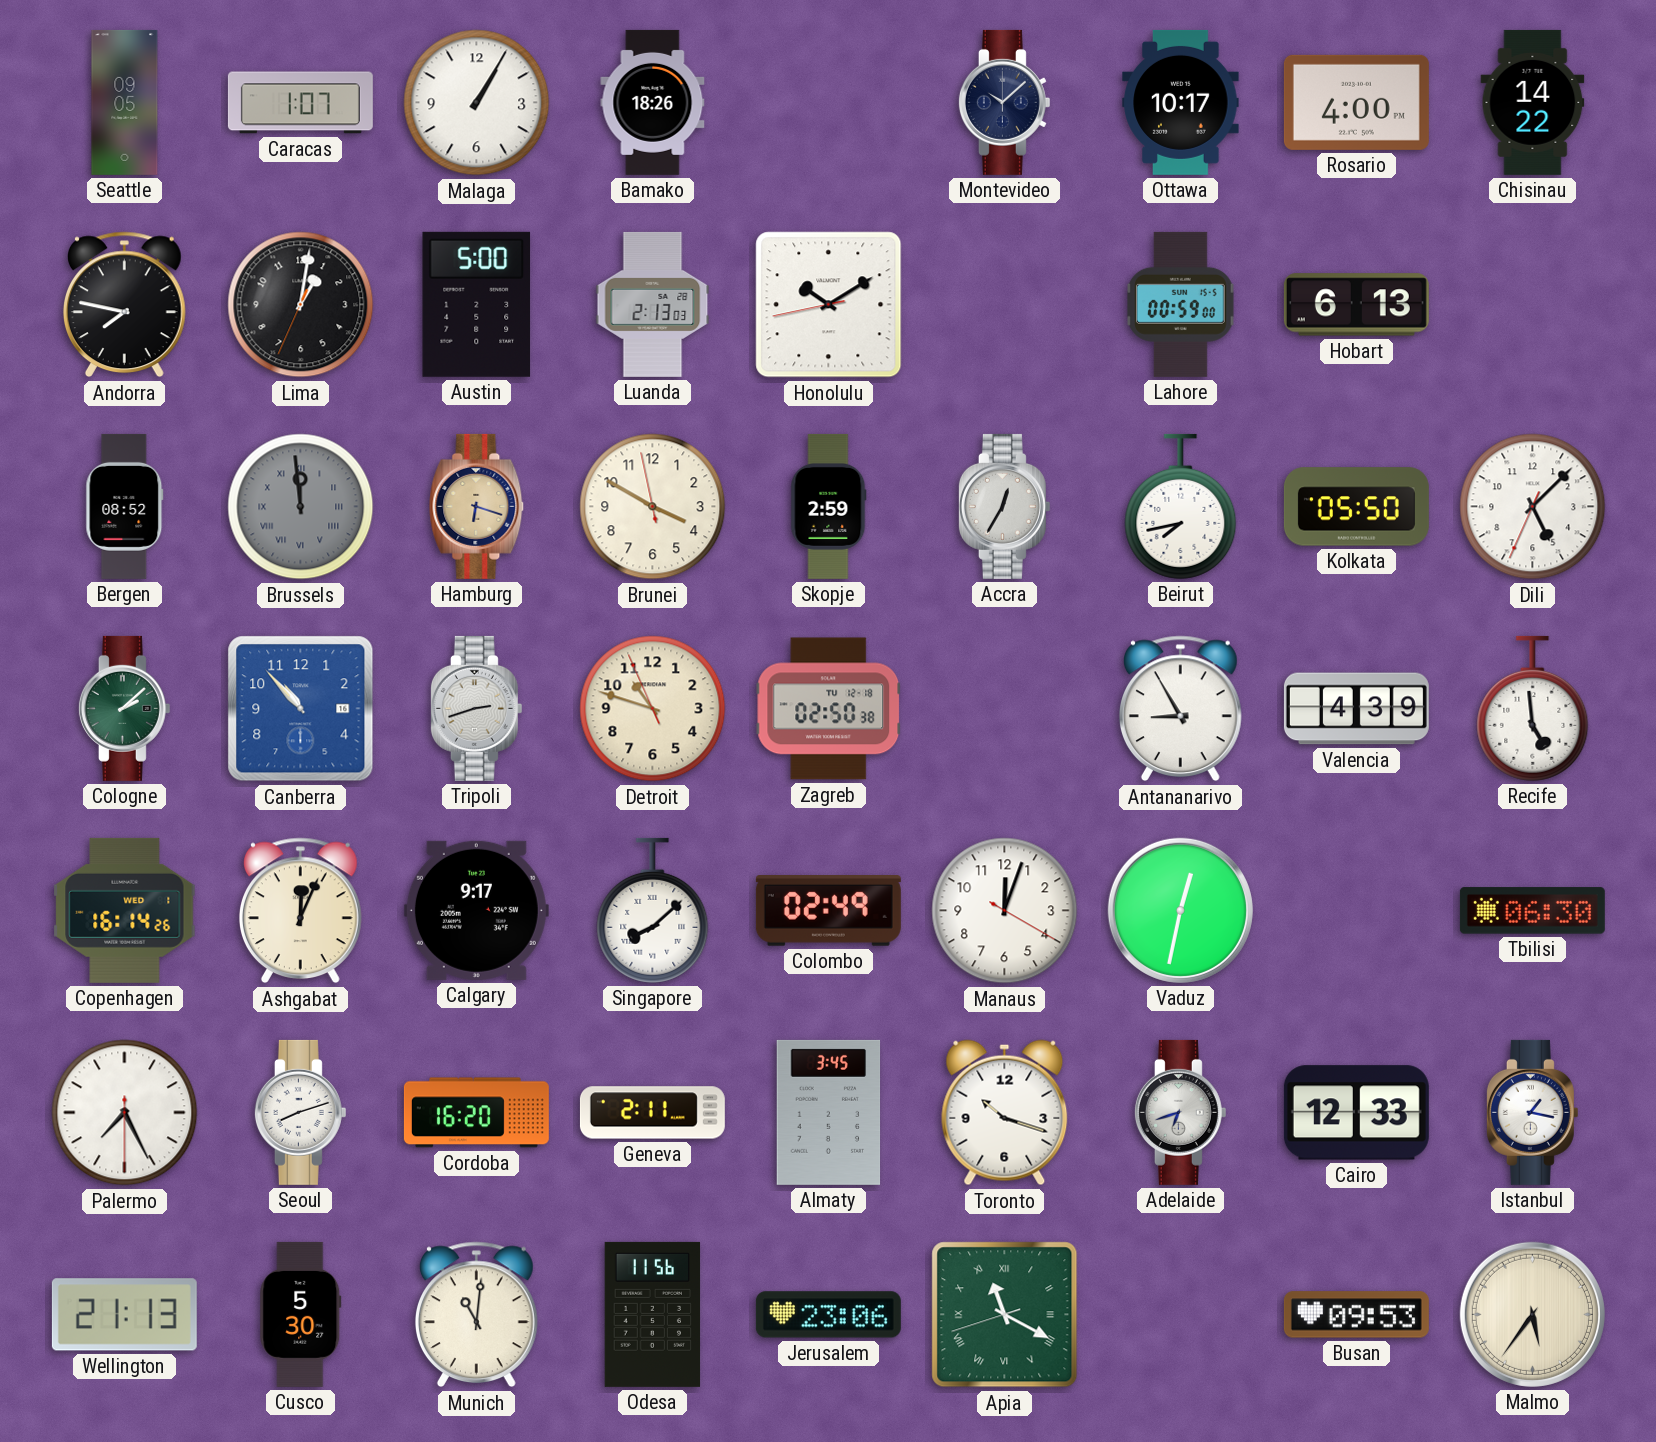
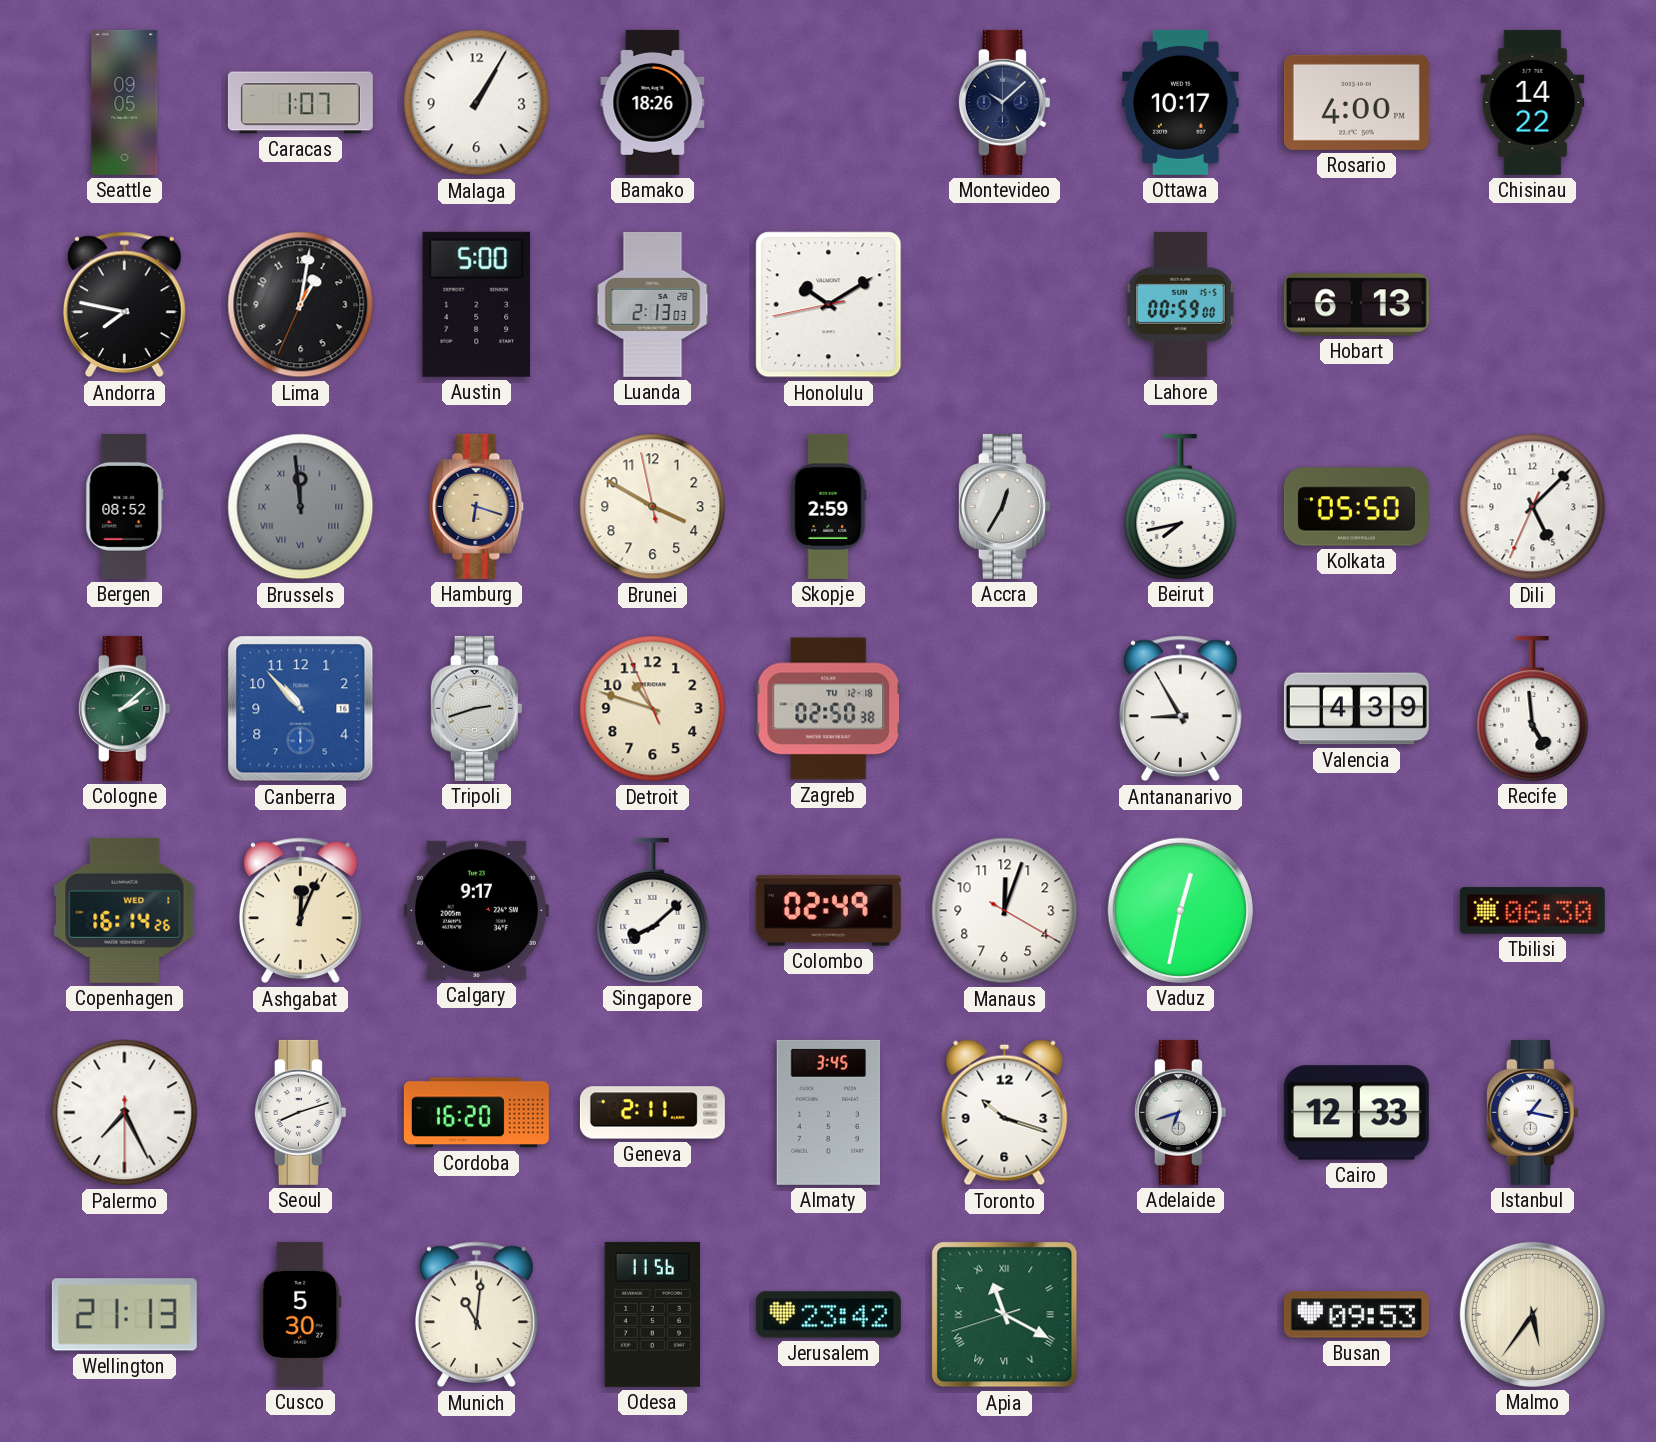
Jerusalem: 23:06 -> 23:42
